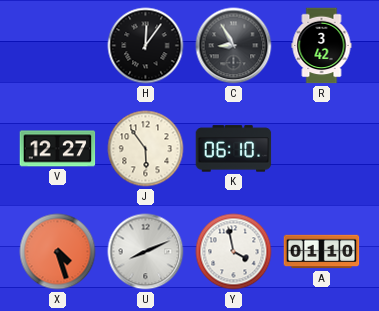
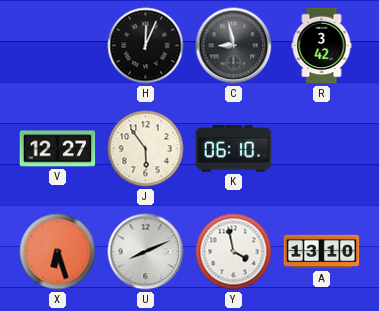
H: 12:06 -> 12:04
C: 8:55 -> 8:58
X: 4:27 -> 6:27
A: 01:10 -> 13:10
